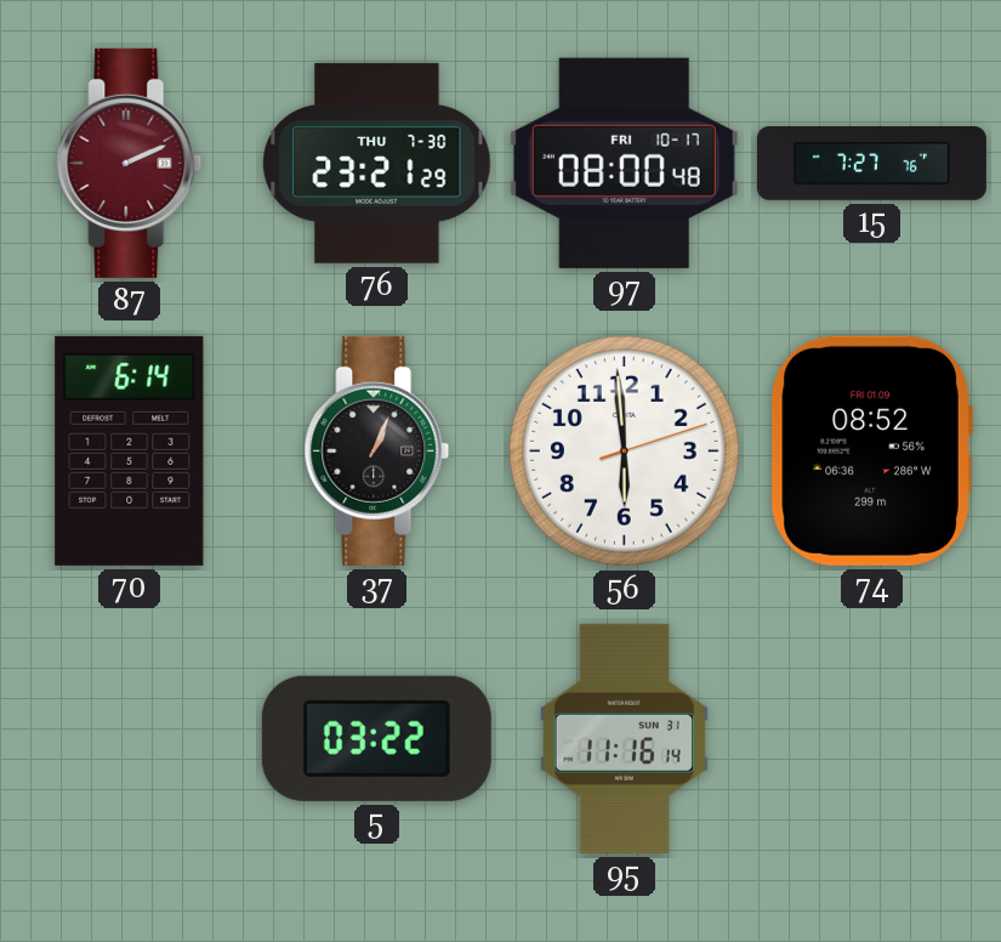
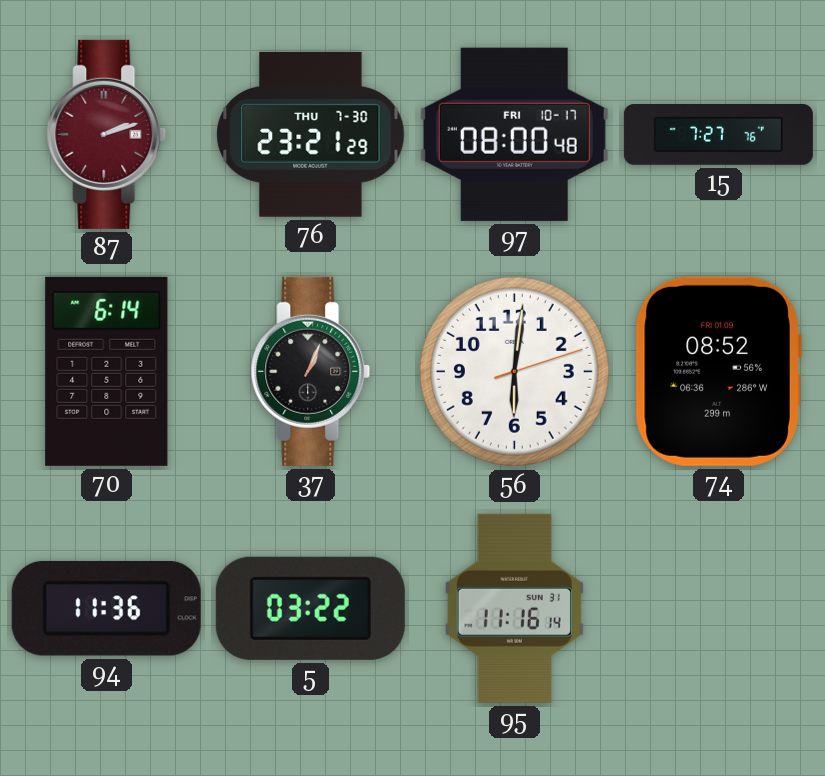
87: 2:11 -> 2:12
56: 5:59 -> 6:01
94: none -> 11:36
